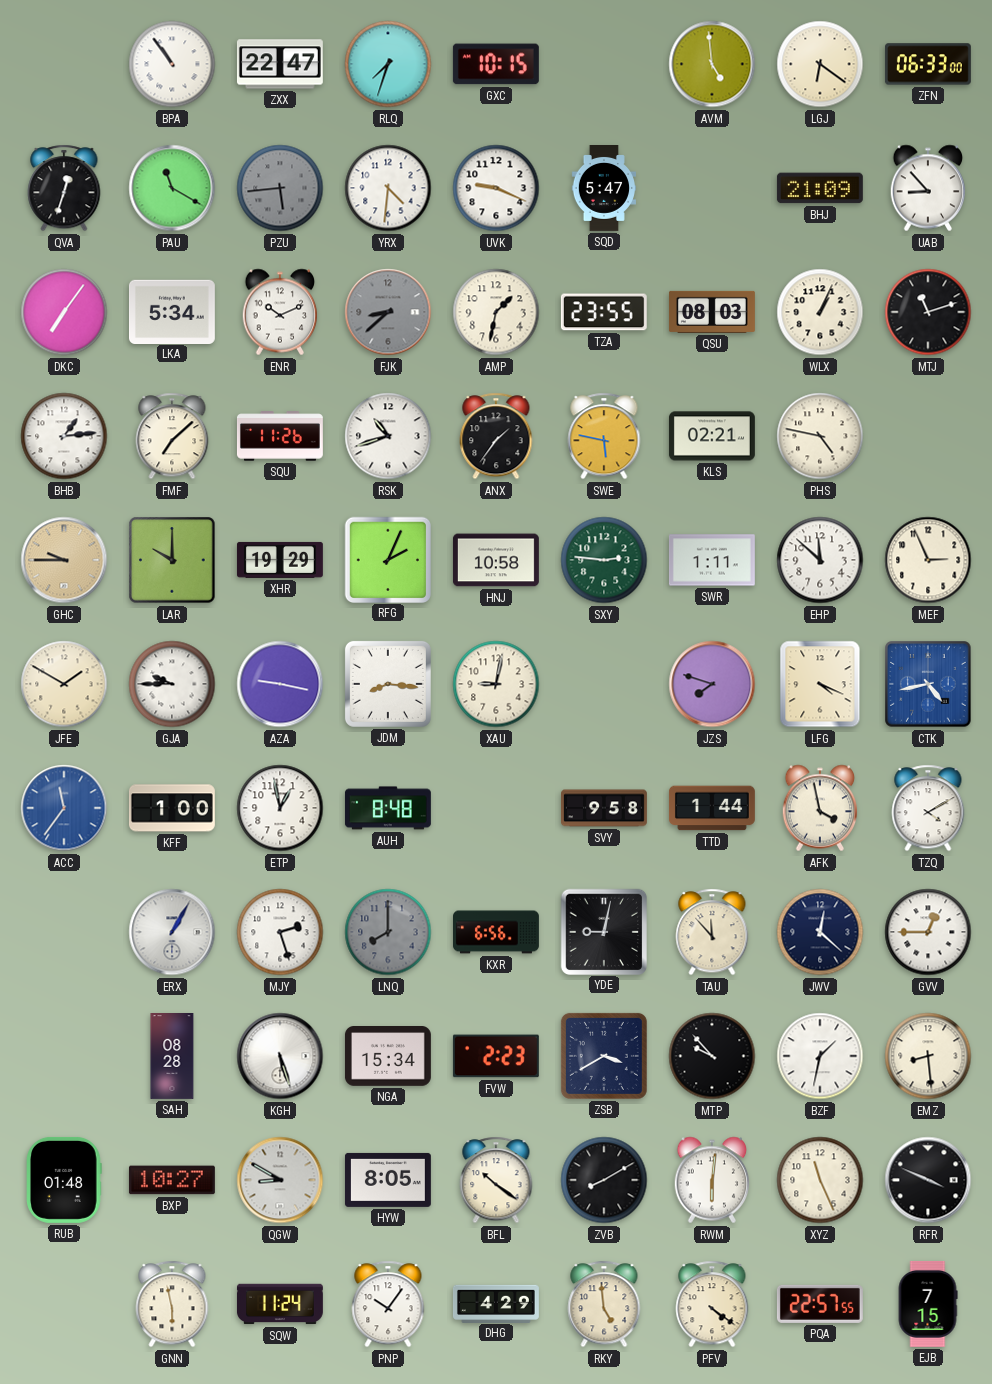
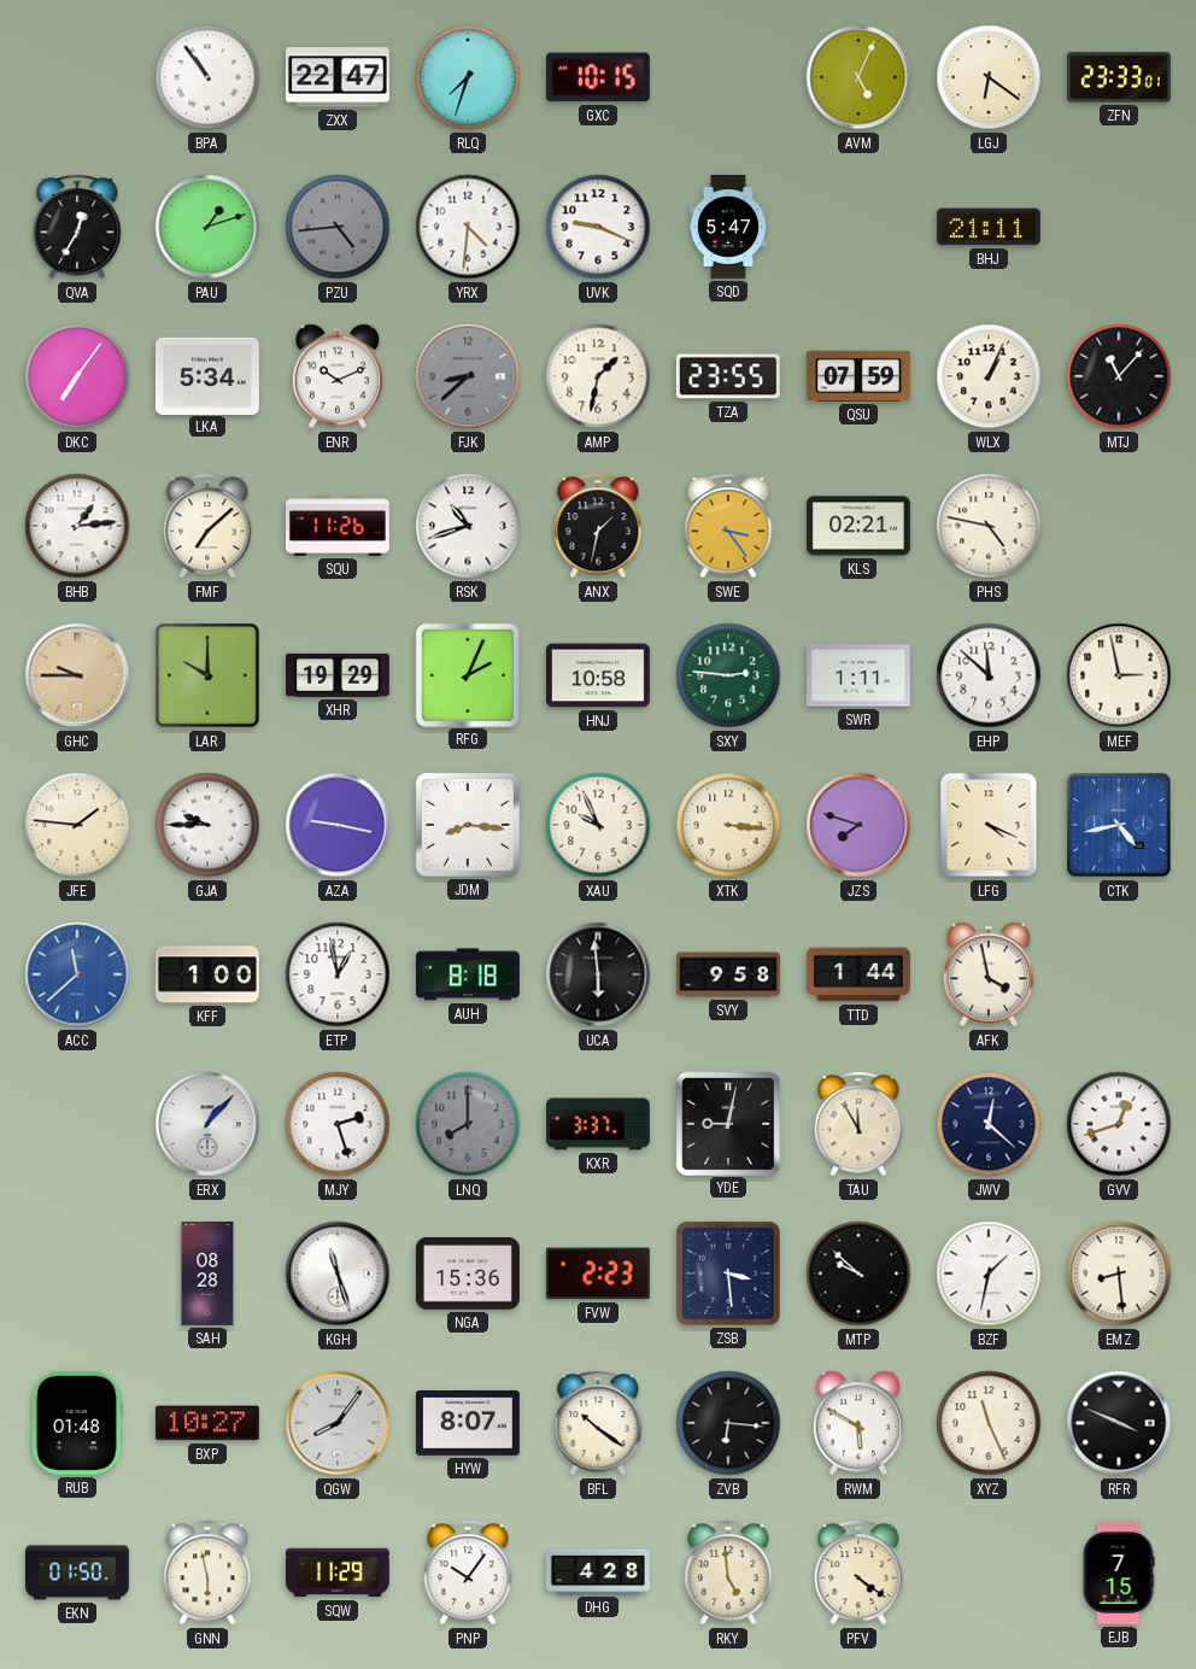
AVM: 4:59 -> 5:04
ZFN: 06:33 -> 23:33
QVA: 12:33 -> 12:35
PAU: 11:20 -> 1:12
PZU: 5:44 -> 4:44
BHJ: 21:09 -> 21:11
UAB: 8:53 -> none
QSU: 08:03 -> 07:59
MTJ: 11:12 -> 11:07
ANX: 1:36 -> 1:32
SWE: 5:47 -> 3:24
MEF: 2:56 -> 2:58
JFE: 1:50 -> 1:46
XAU: 9:02 -> 9:56
XTK: none -> 3:16
ACC: 11:36 -> 11:38
AUH: 8:48 -> 8:18
UCA: none -> 5:59
TZQ: 4:10 -> none
ERX: 1:05 -> 1:07
KXR: 6:56 -> 3:37
TAU: 11:53 -> 11:55
GVV: 12:45 -> 12:42
KGH: 5:27 -> 11:27
NGA: 15:34 -> 15:36
ZSB: 3:40 -> 3:29
MTP: 9:53 -> 9:52
QGW: 8:50 -> 8:06
HYW: 8:05 -> 8:07
ZVB: 8:10 -> 6:16
RWM: 6:01 -> 5:50
EKN: none -> 01:50
SQW: 11:24 -> 11:29
DHG: 4:29 -> 4:28
PQA: 22:57 -> none
